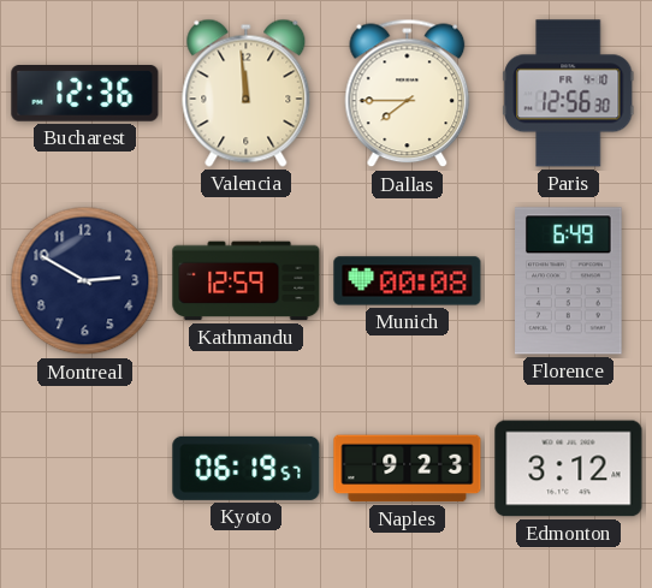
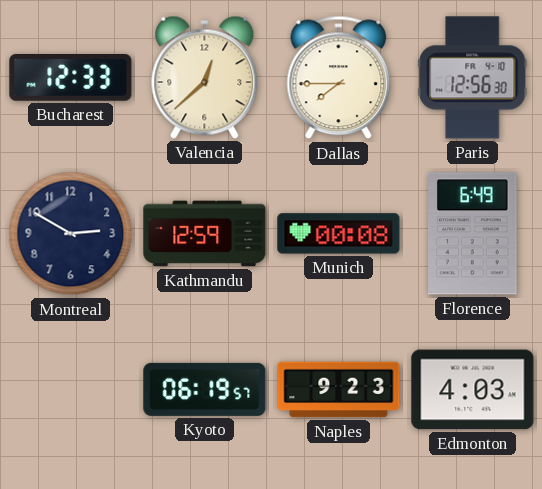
Bucharest: 12:36 -> 12:33
Valencia: 11:59 -> 12:38
Edmonton: 3:12 -> 4:03
